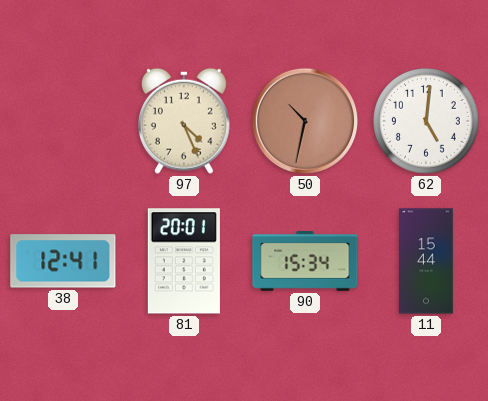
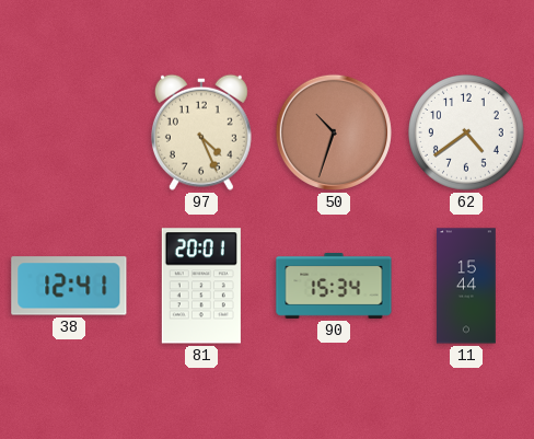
50: 10:32 -> 10:33
62: 5:01 -> 4:39
